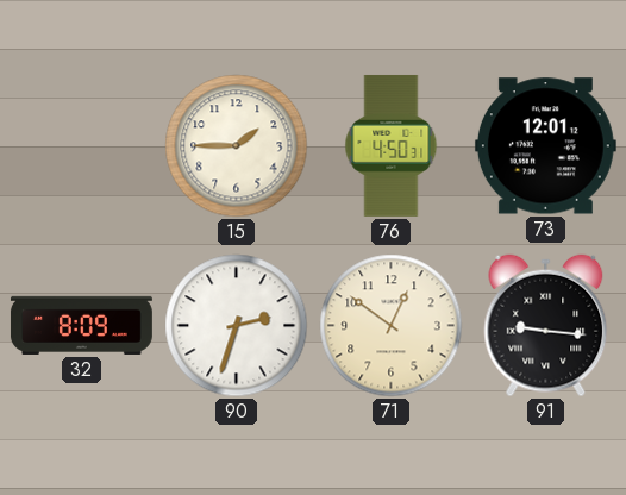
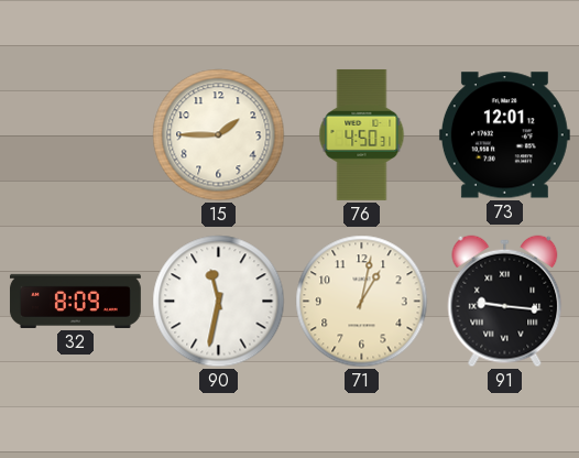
90: 2:33 -> 11:32
71: 12:51 -> 1:02
